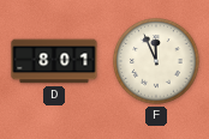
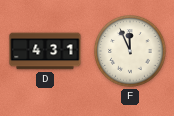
D: 8:01 -> 4:31
